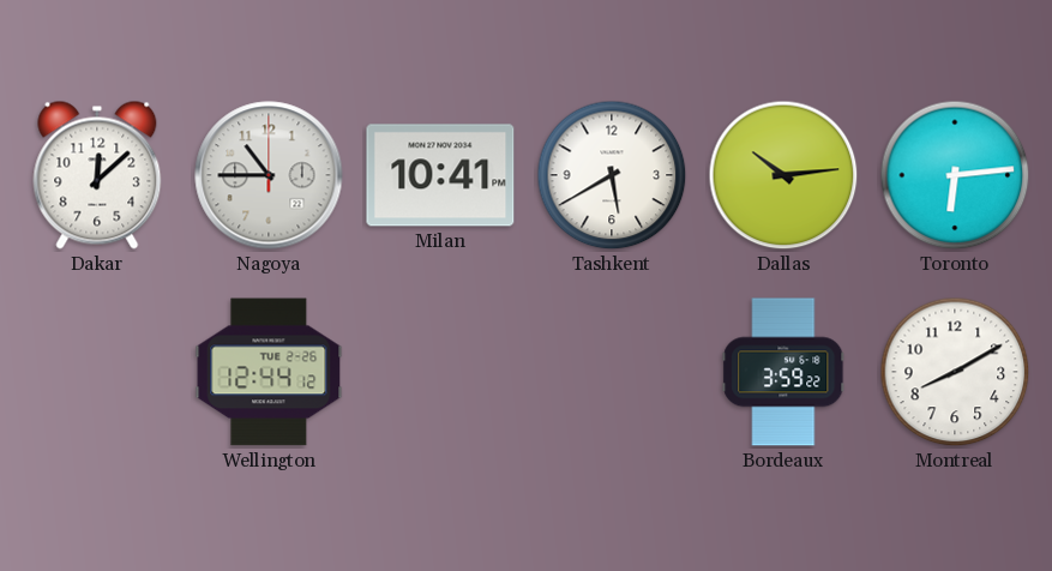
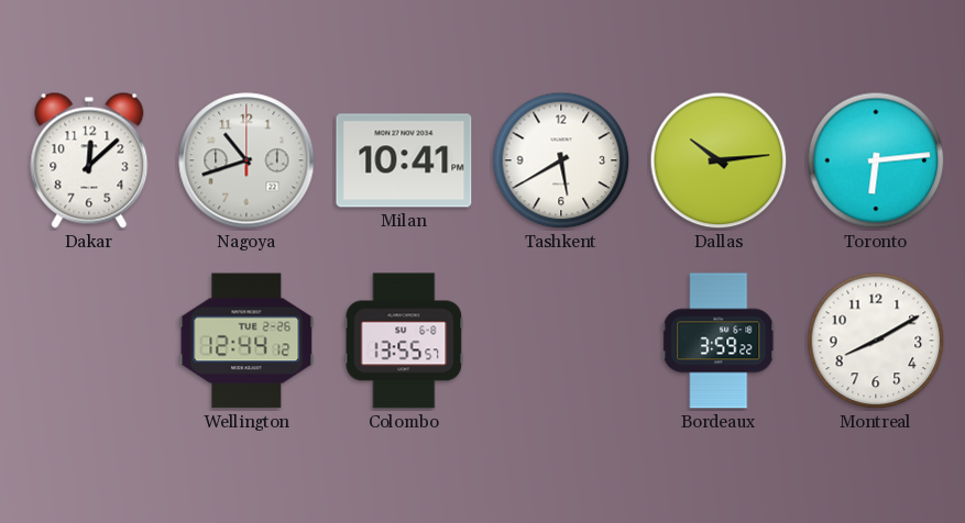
Nagoya: 10:45 -> 10:42
Colombo: none -> 13:55
